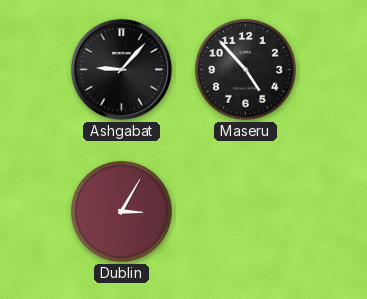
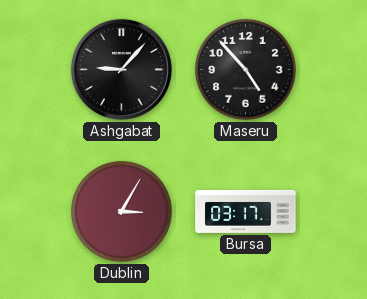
Bursa: none -> 03:17
